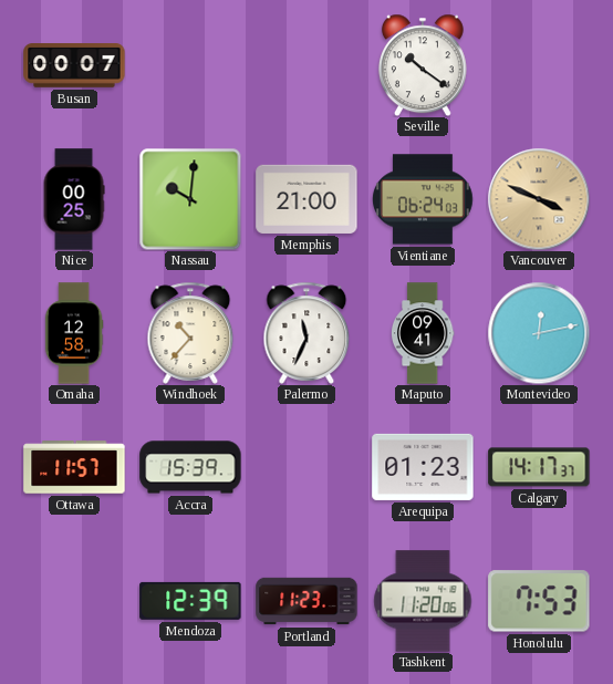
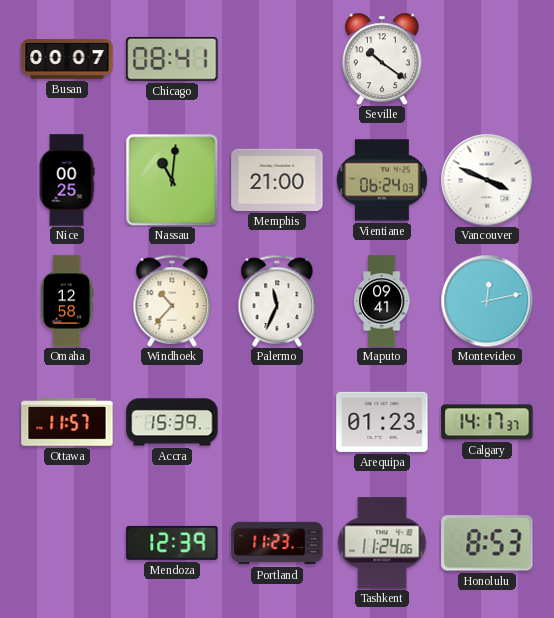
Chicago: none -> 08:41
Nassau: 10:01 -> 11:01
Vancouver dial: champagne -> white
Tashkent: 11:20 -> 11:24
Honolulu: 7:53 -> 8:53
